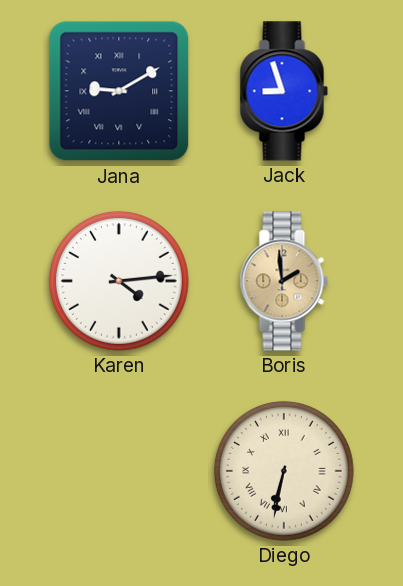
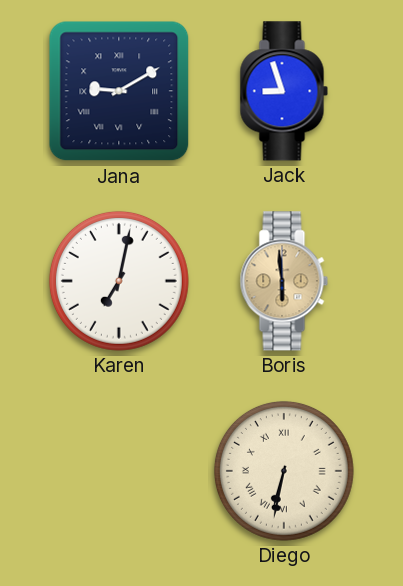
Karen: 4:14 -> 7:02
Boris: 1:59 -> 5:59
